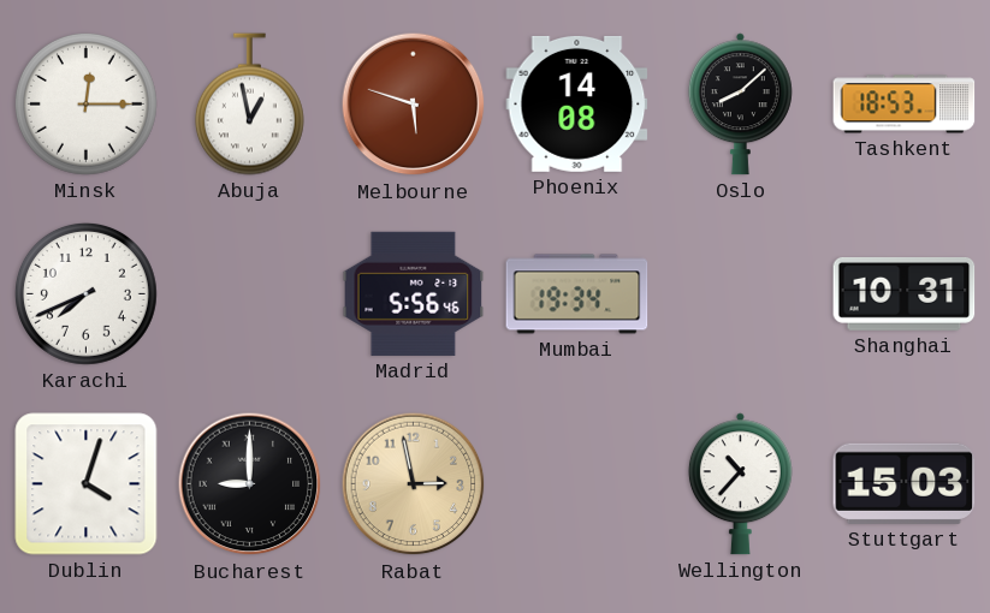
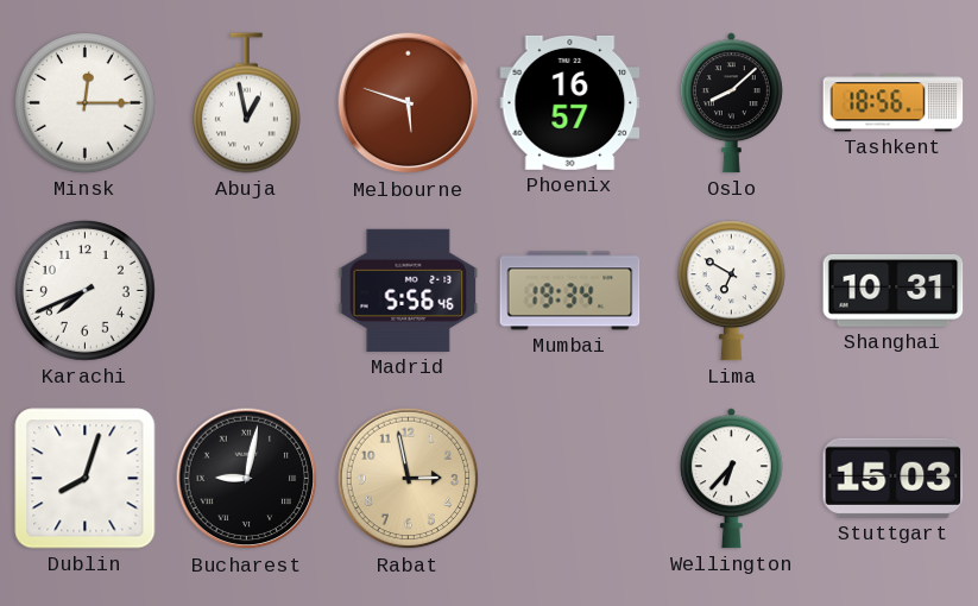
Phoenix: 14:08 -> 16:57
Tashkent: 18:53 -> 18:56
Lima: none -> 6:50
Dublin: 4:03 -> 8:03
Bucharest: 9:00 -> 9:02
Wellington: 10:37 -> 6:37
